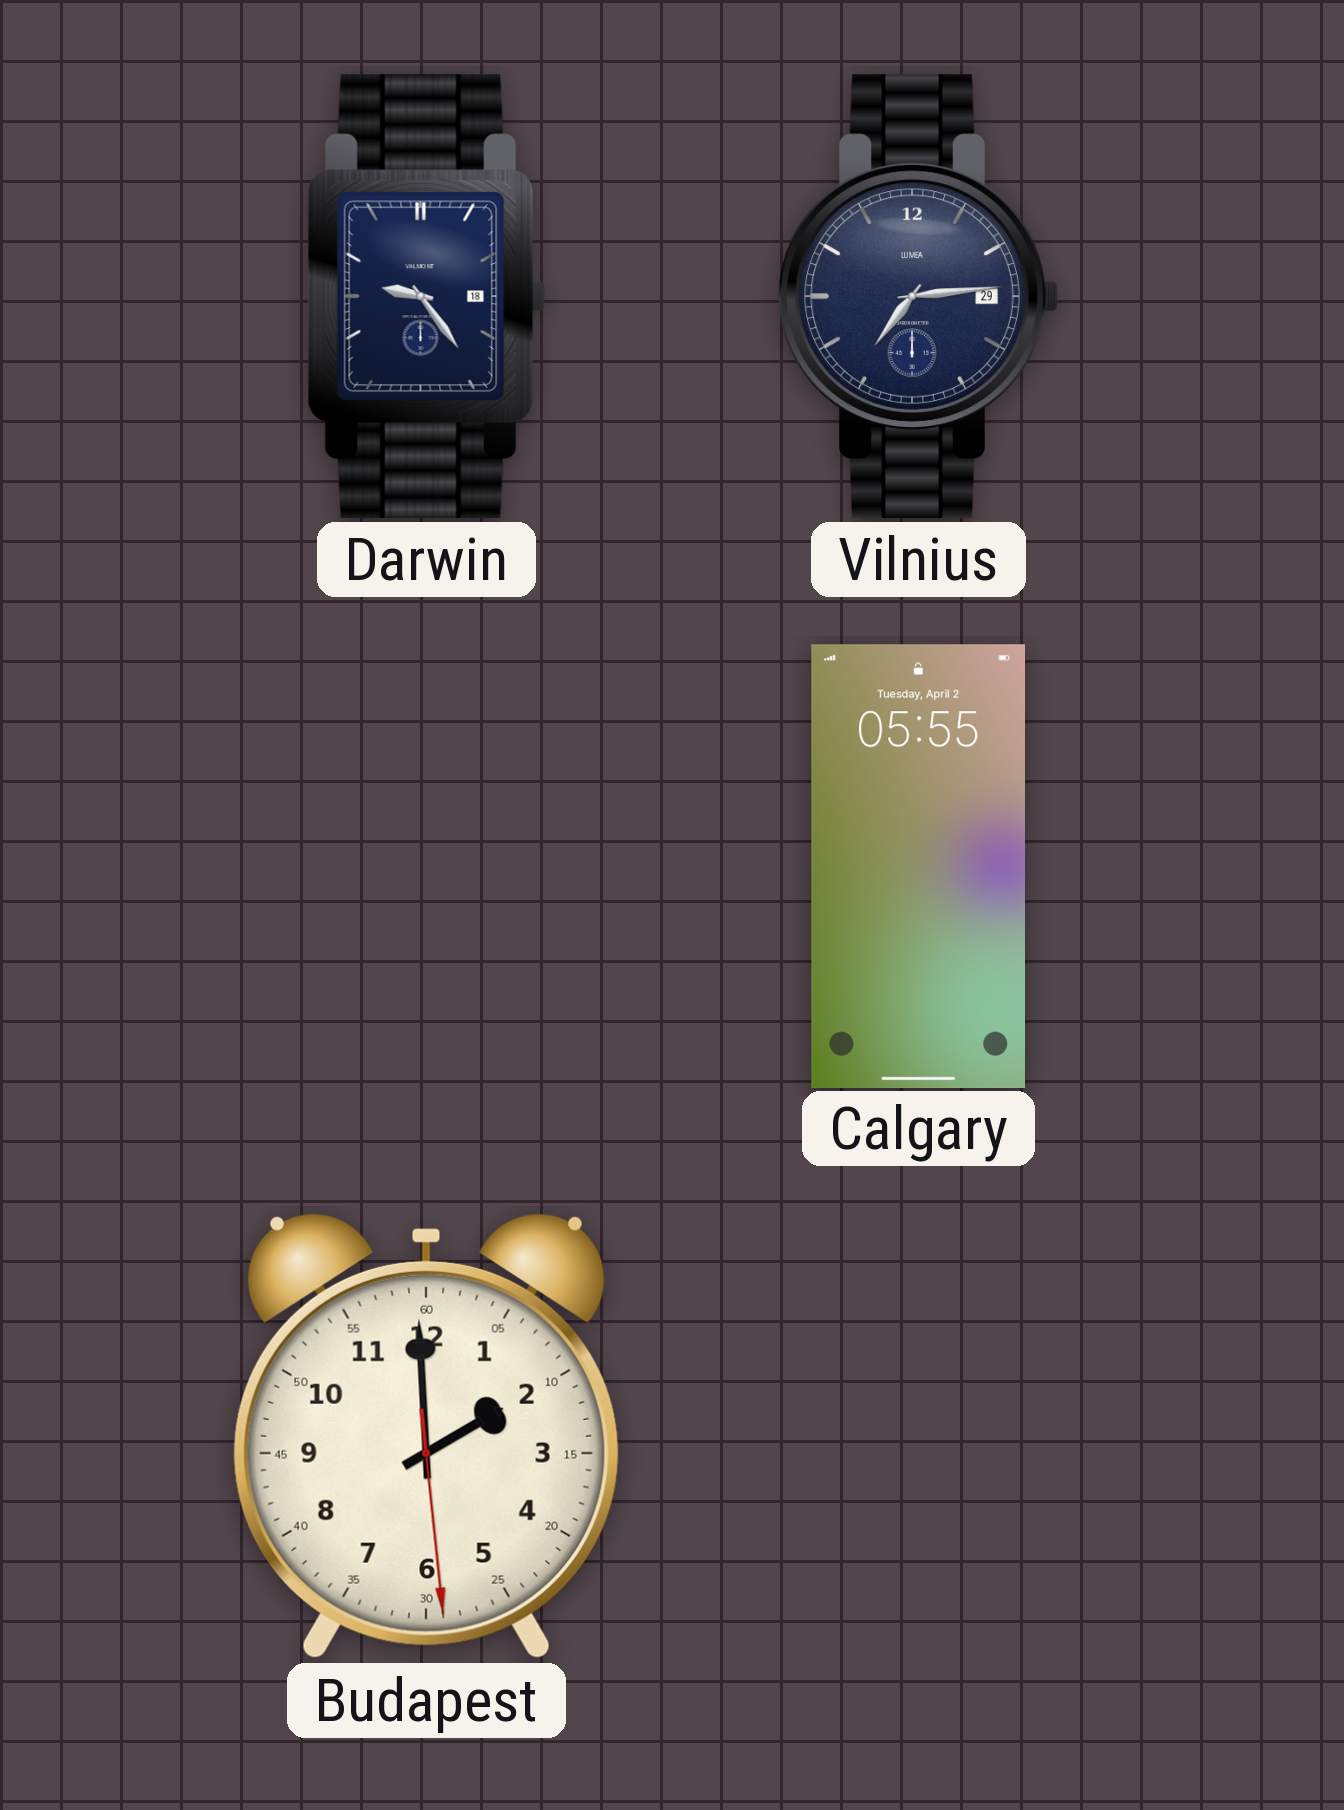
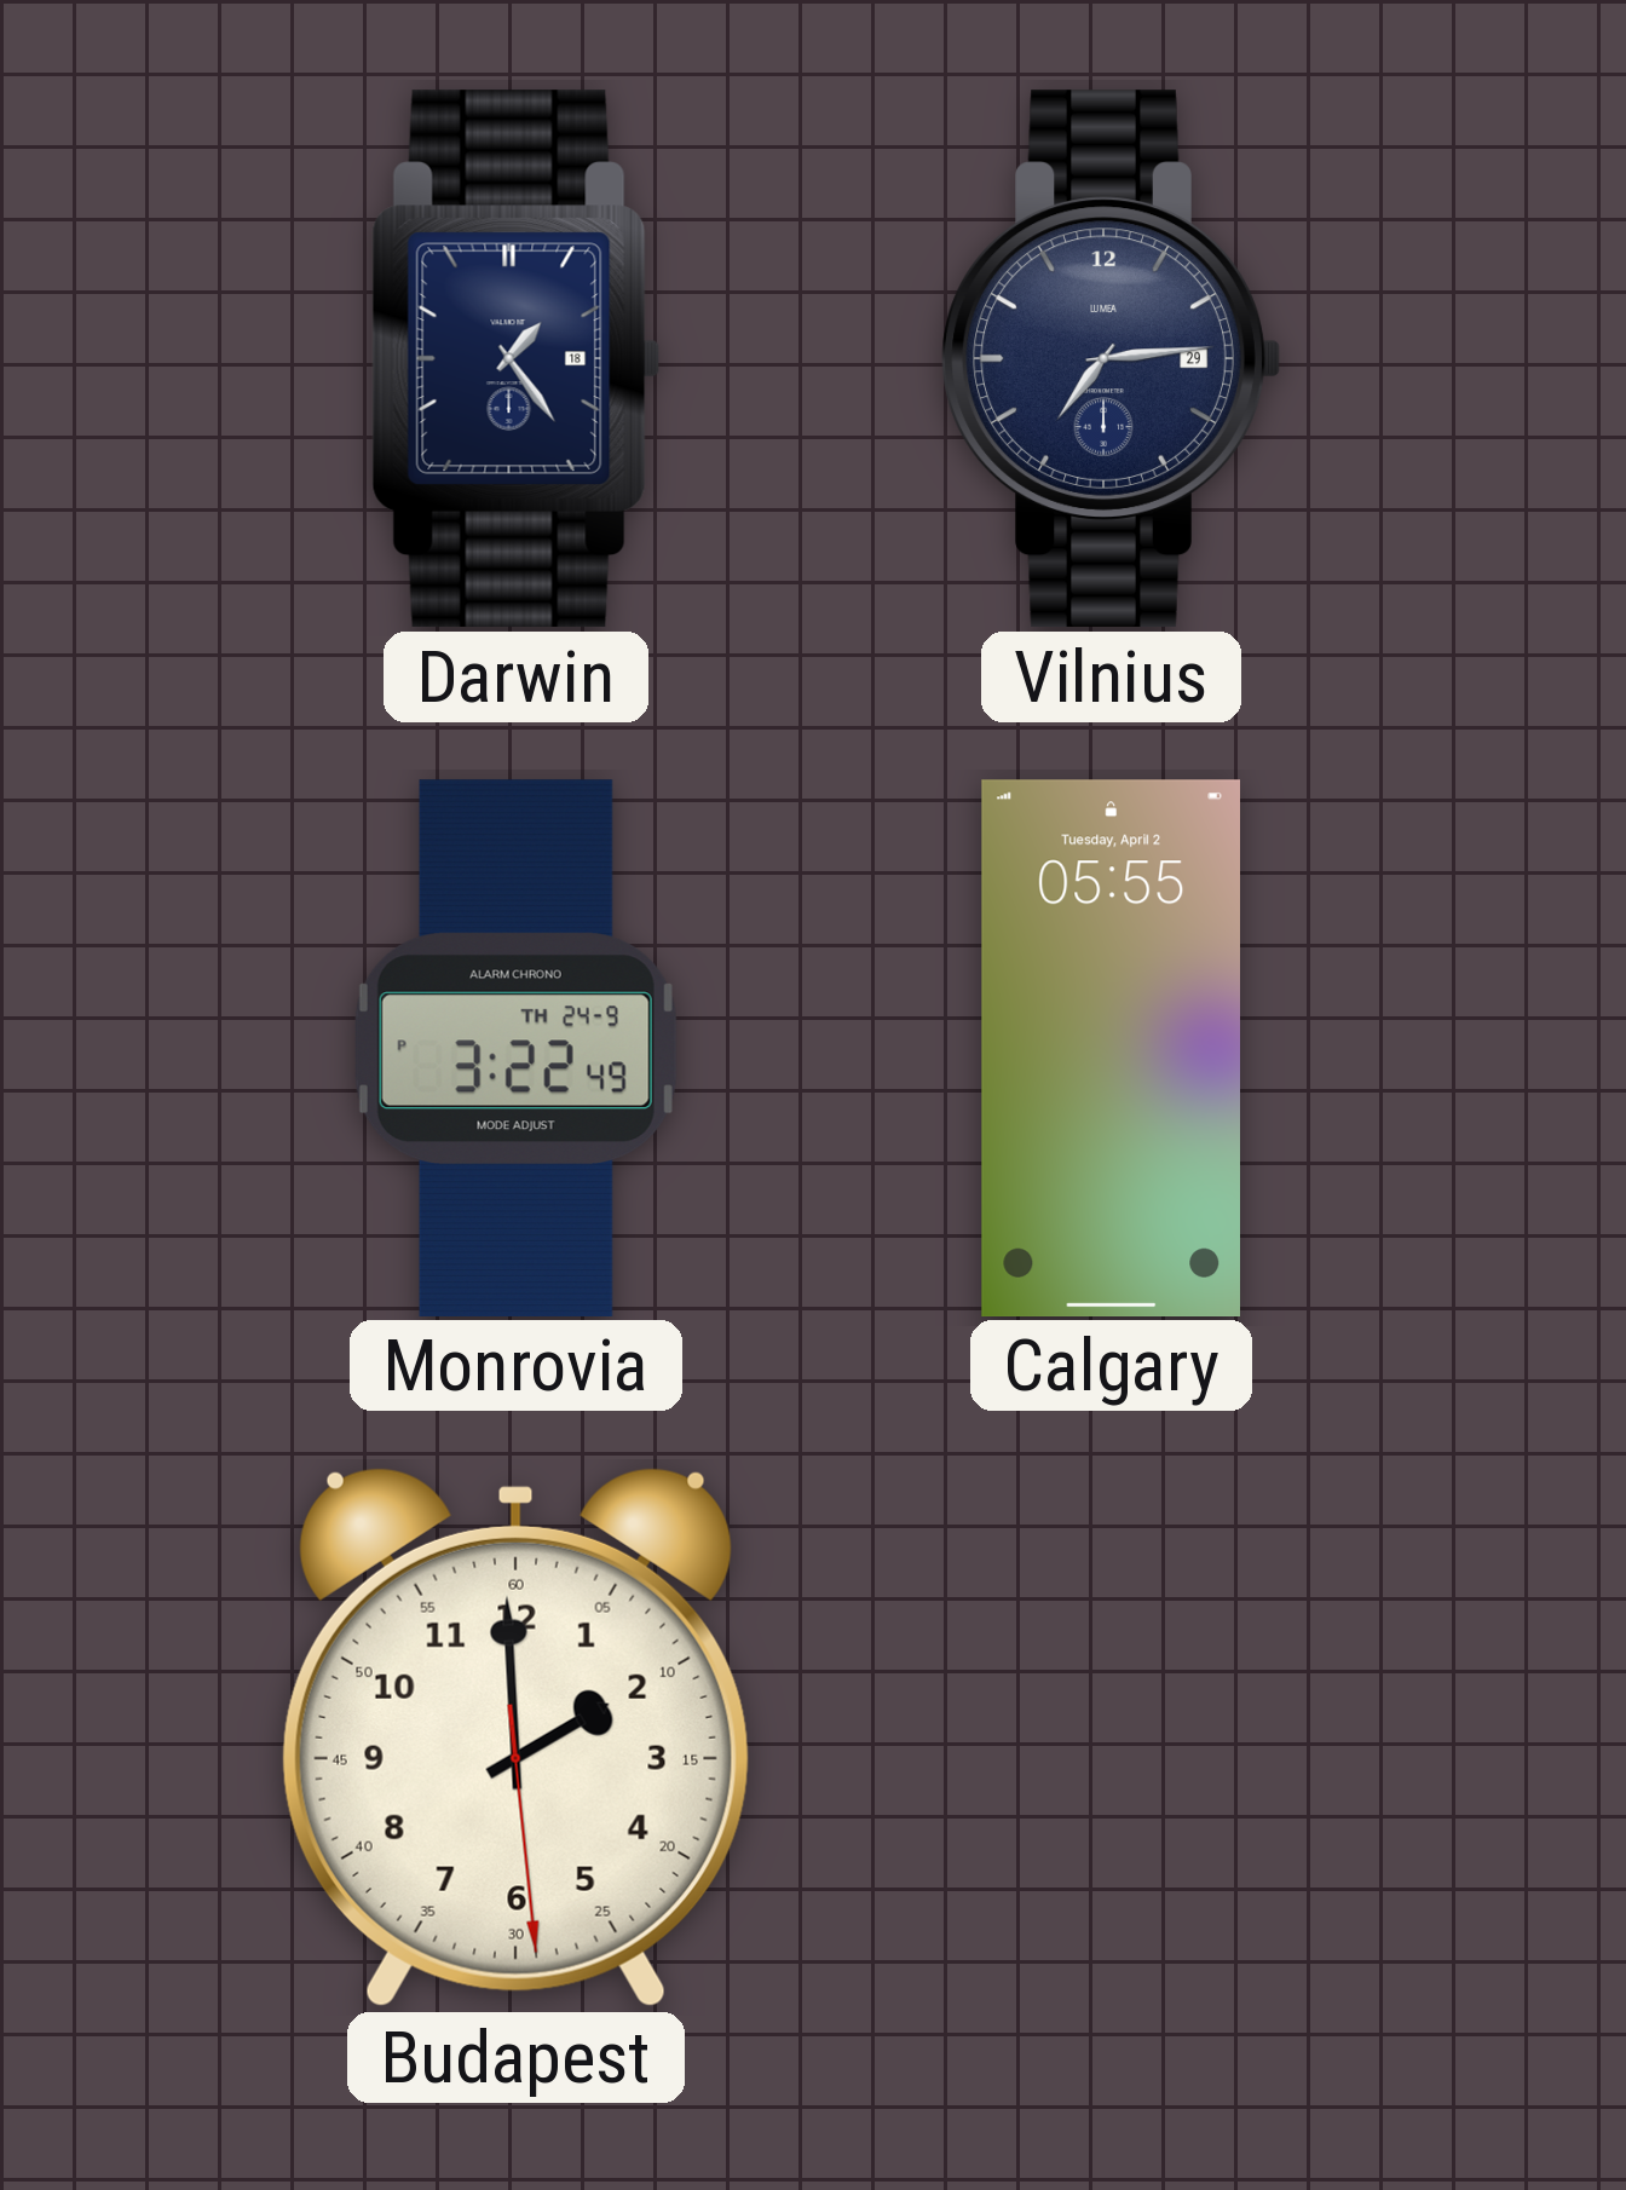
Darwin: 9:24 -> 1:24
Monrovia: none -> 3:22
